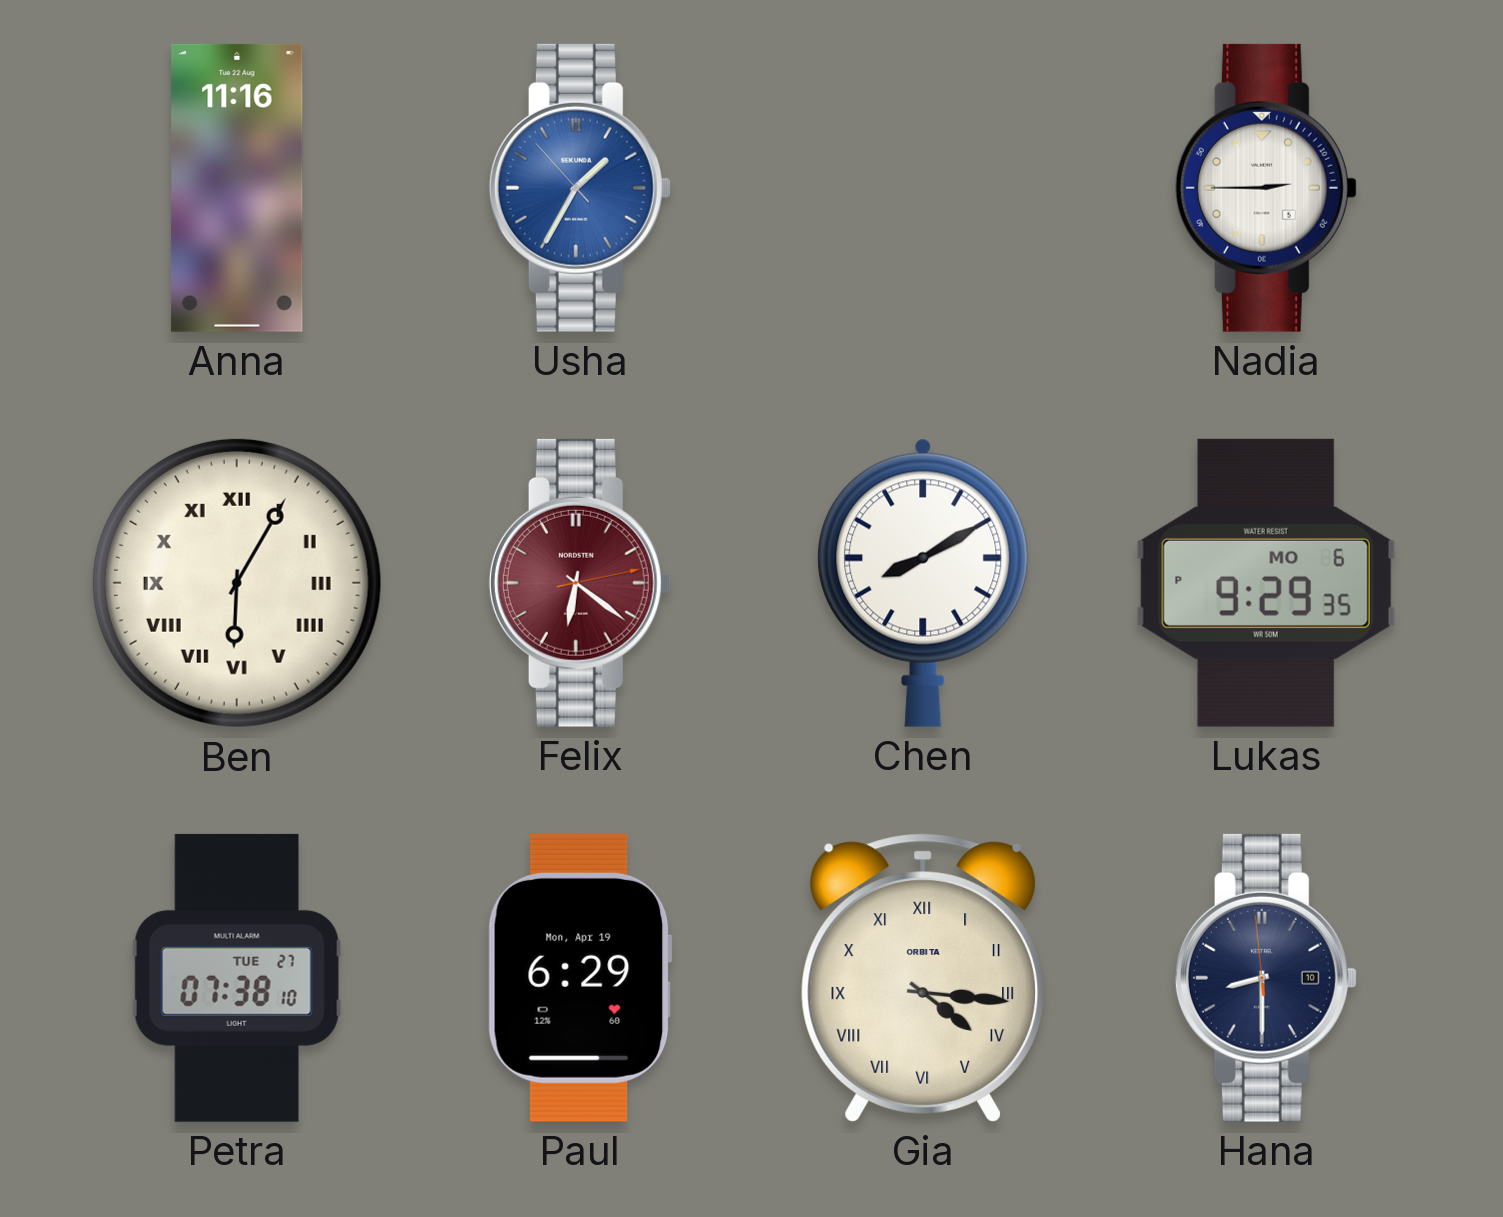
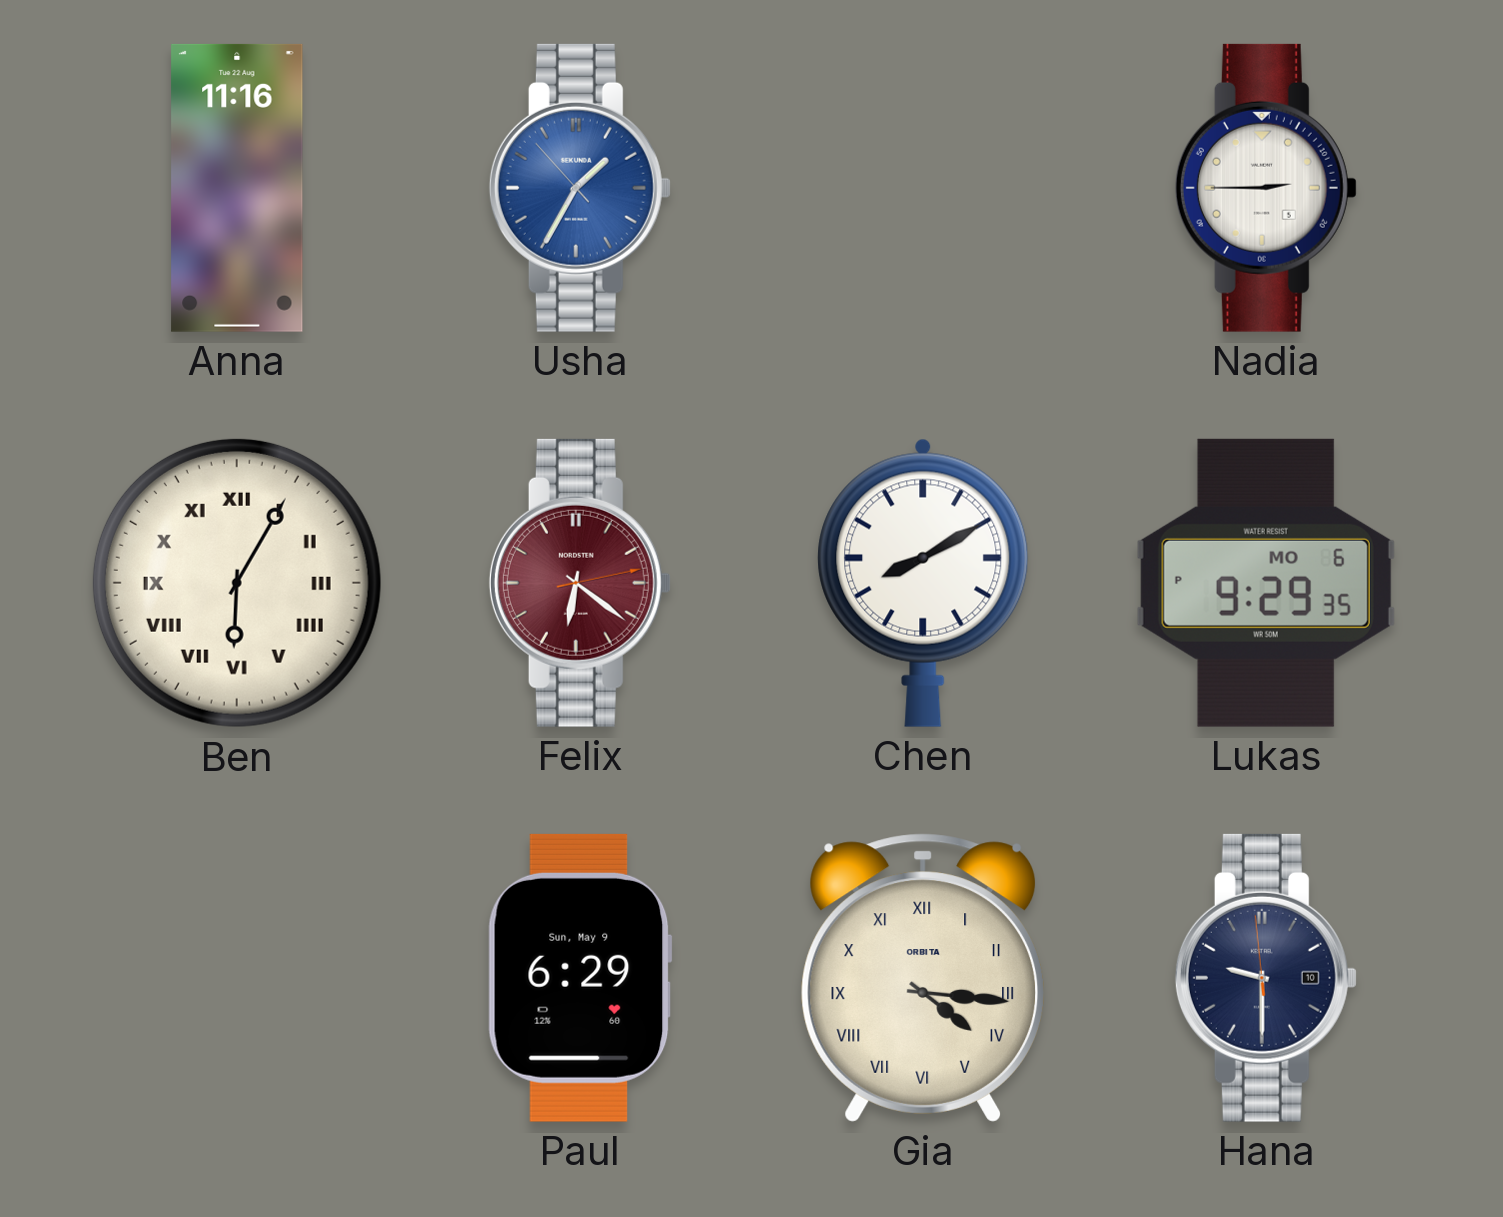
Petra: 07:38 -> none
Paul date: Mon, Apr 19 -> Sun, May 9
Hana: 8:29 -> 9:29
